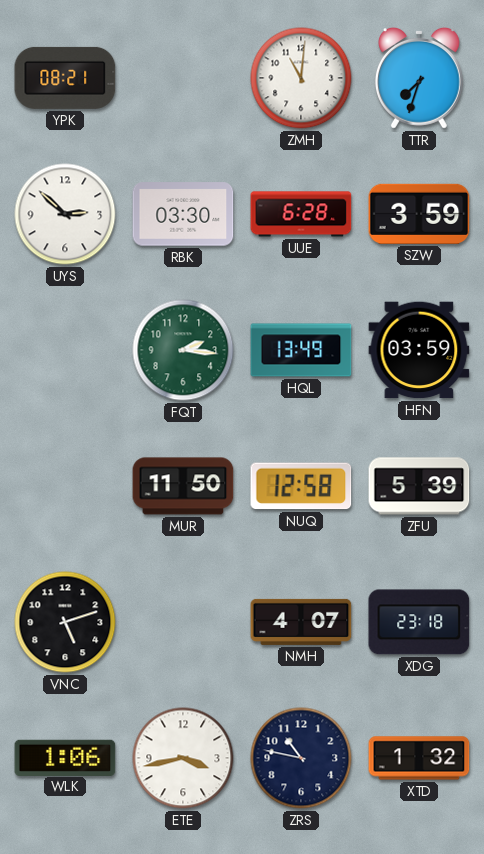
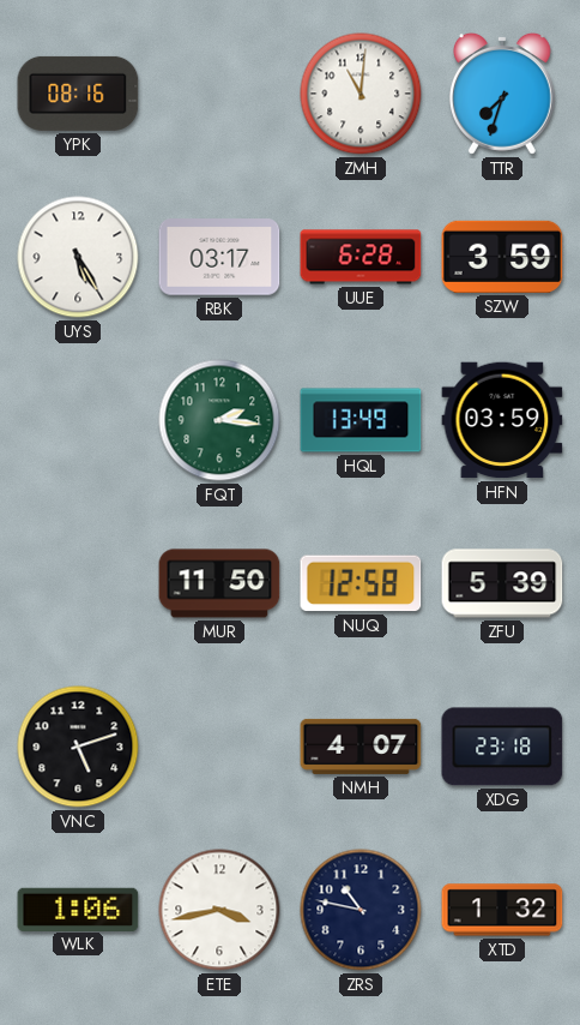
YPK: 08:21 -> 08:16
UYS: 2:52 -> 5:25
RBK: 03:30 -> 03:17
